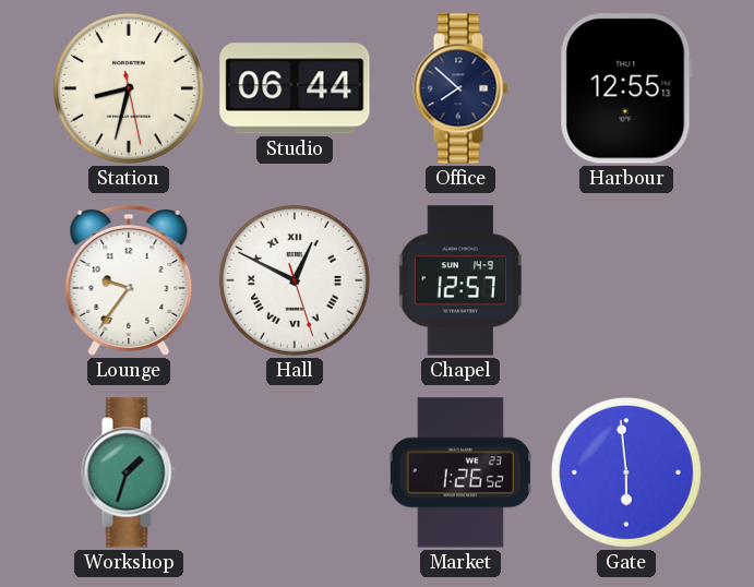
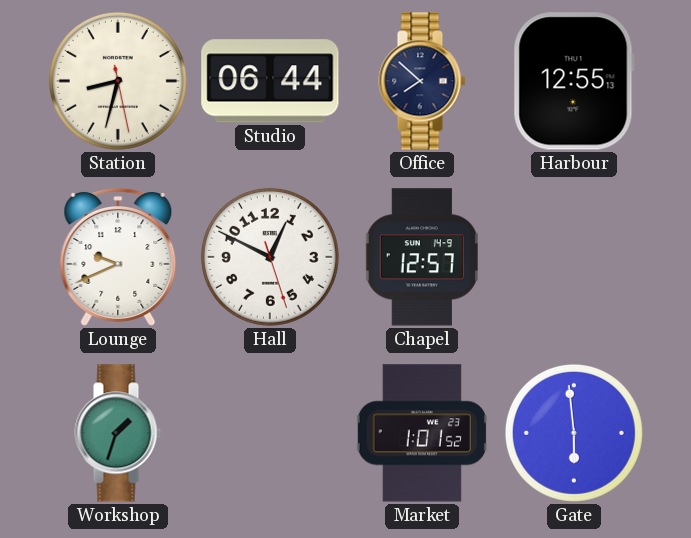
Lounge: 9:36 -> 9:41
Hall numerals: Roman -> Arabic
Market: 1:26 -> 1:01
